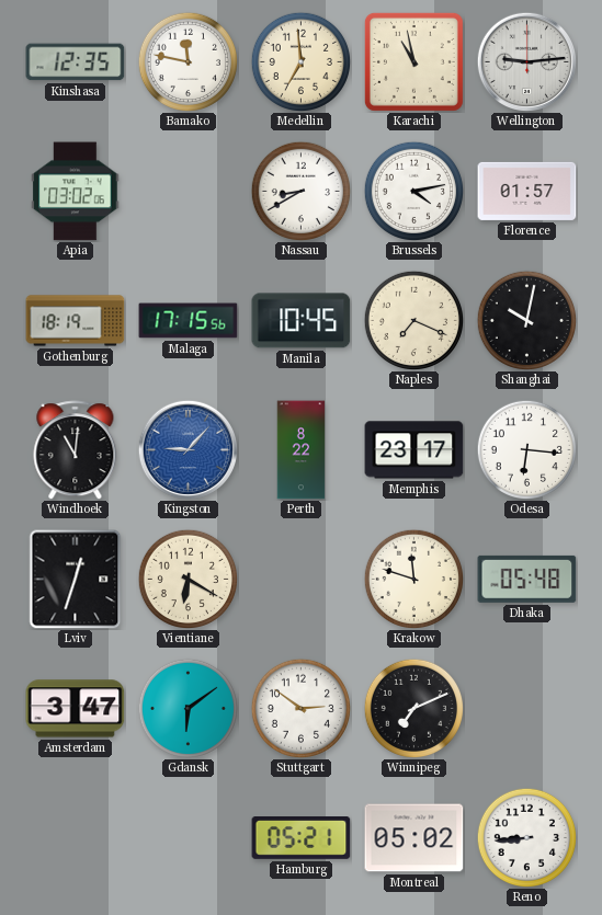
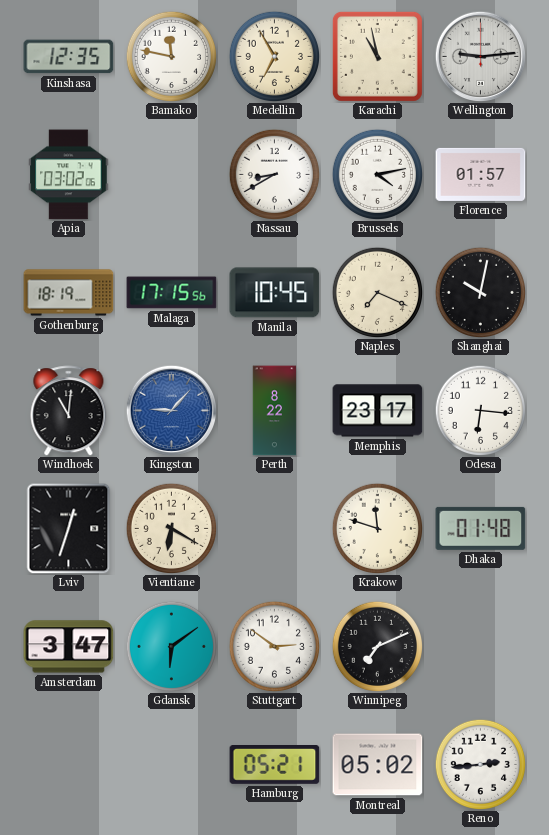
Medellin: 6:59 -> 6:55
Dhaka: 05:48 -> 01:48
Reno: 8:44 -> 2:44
